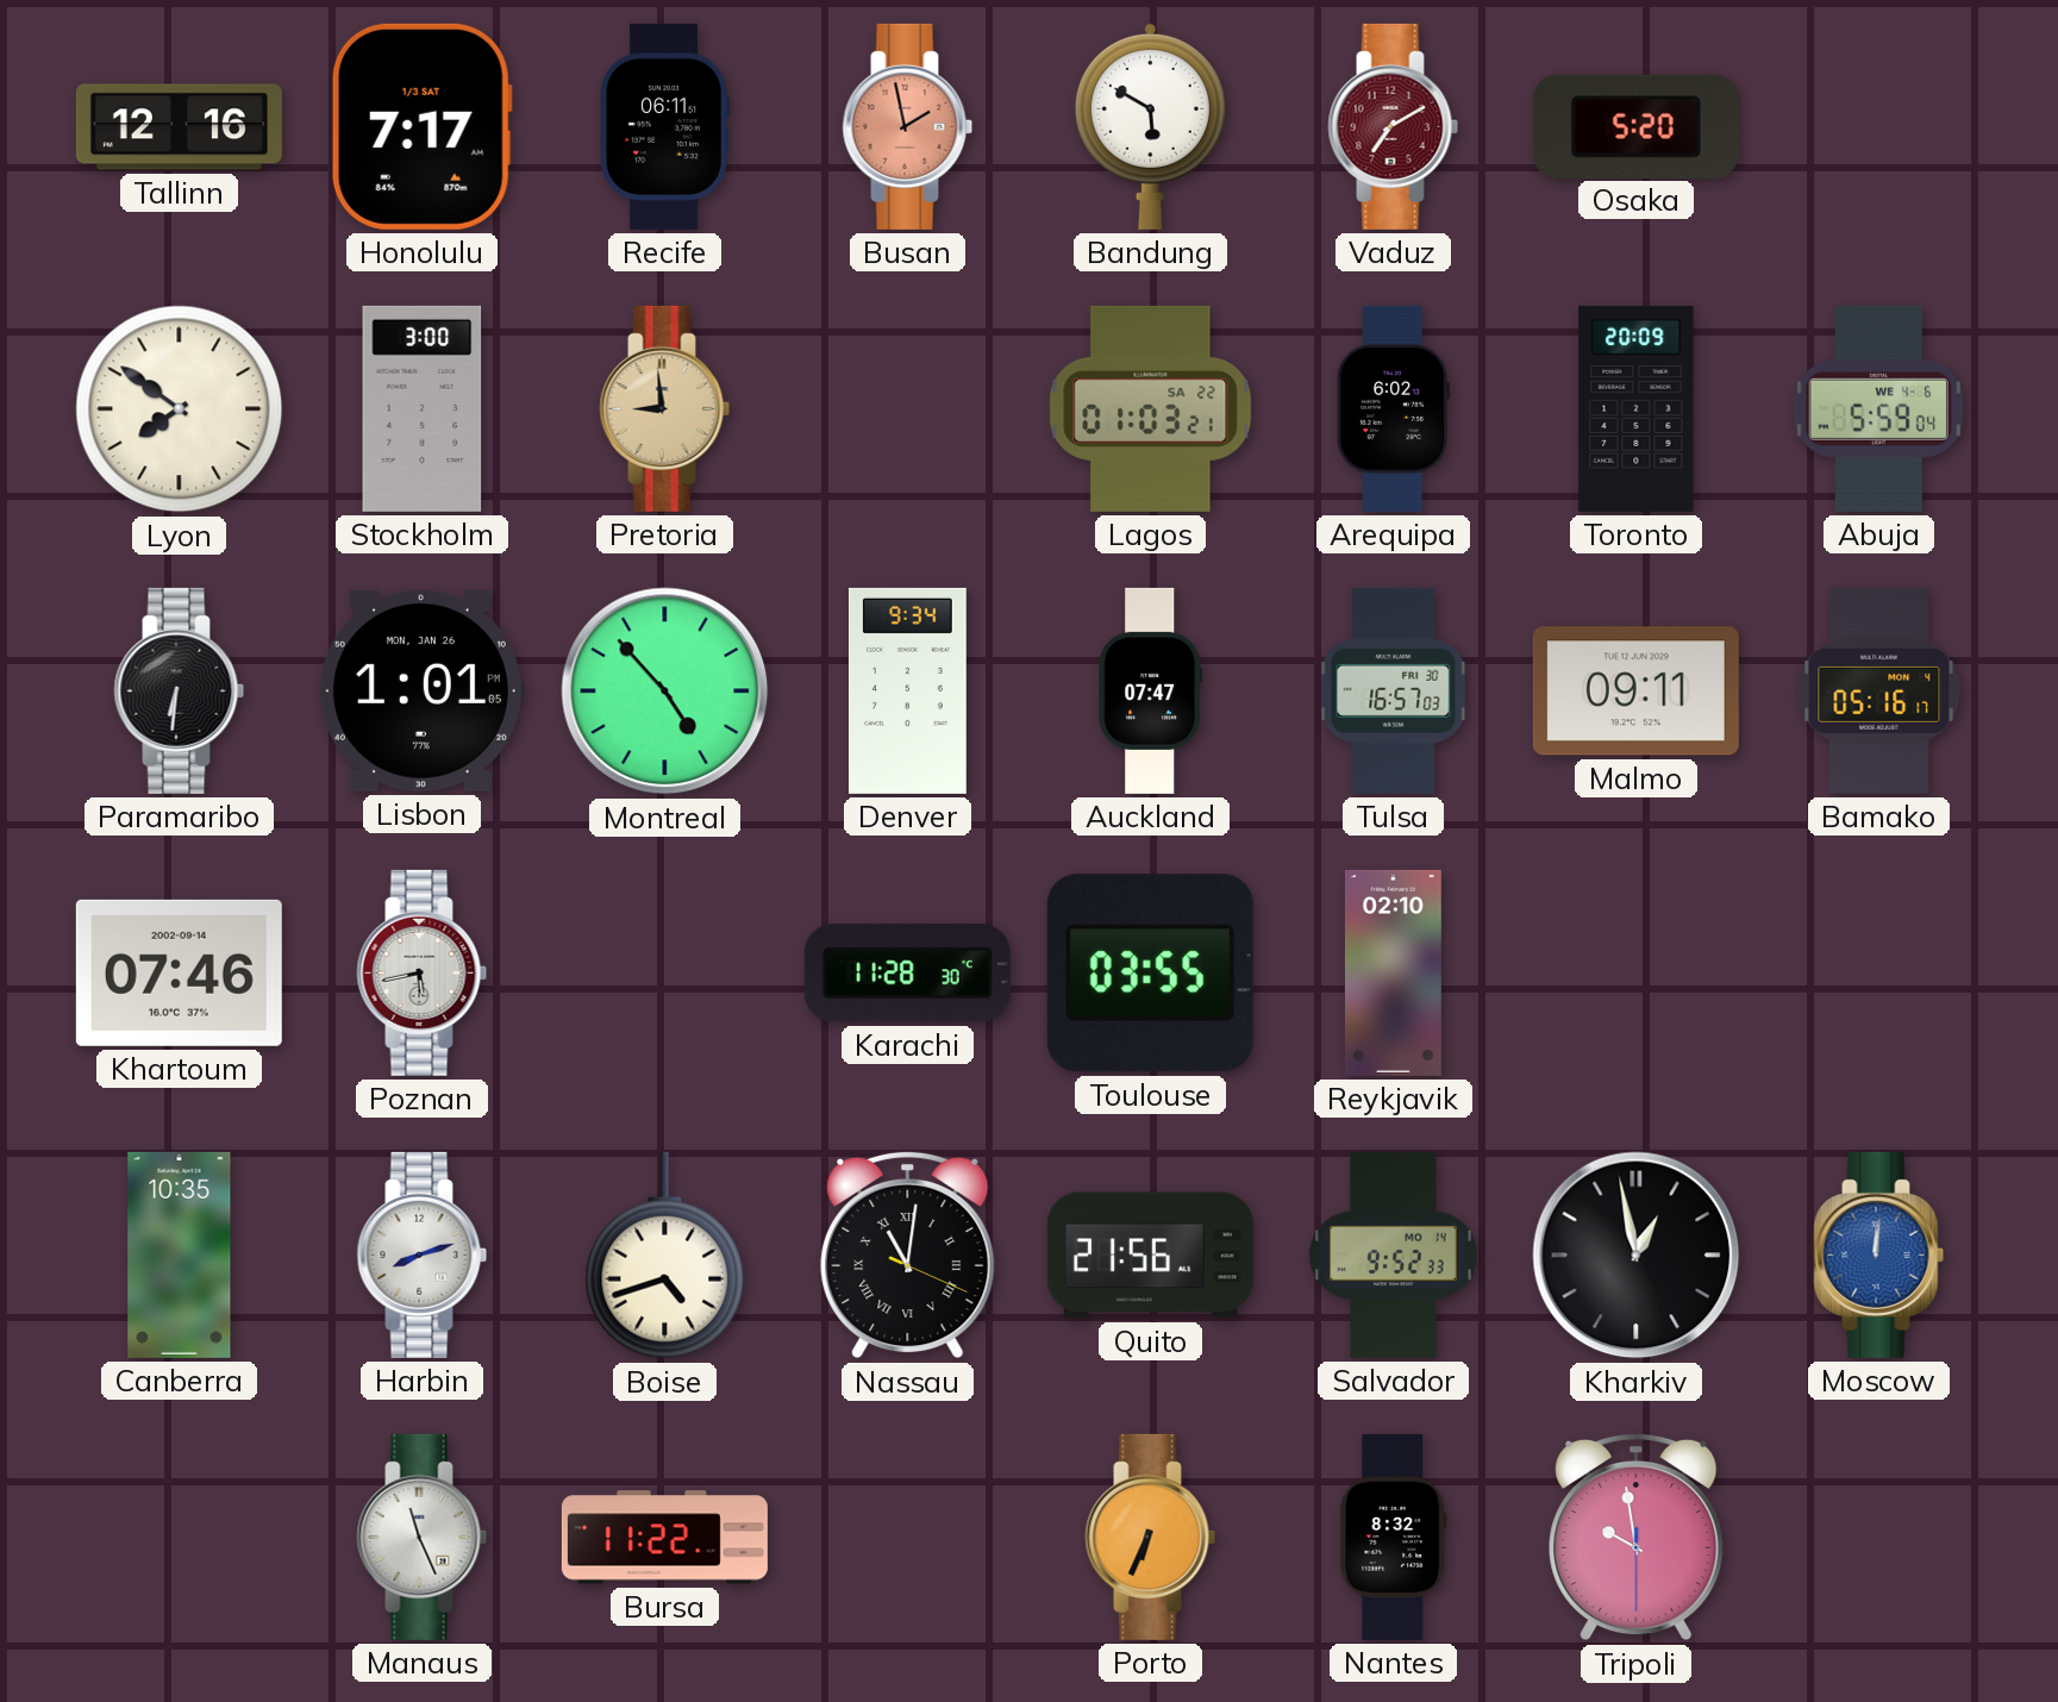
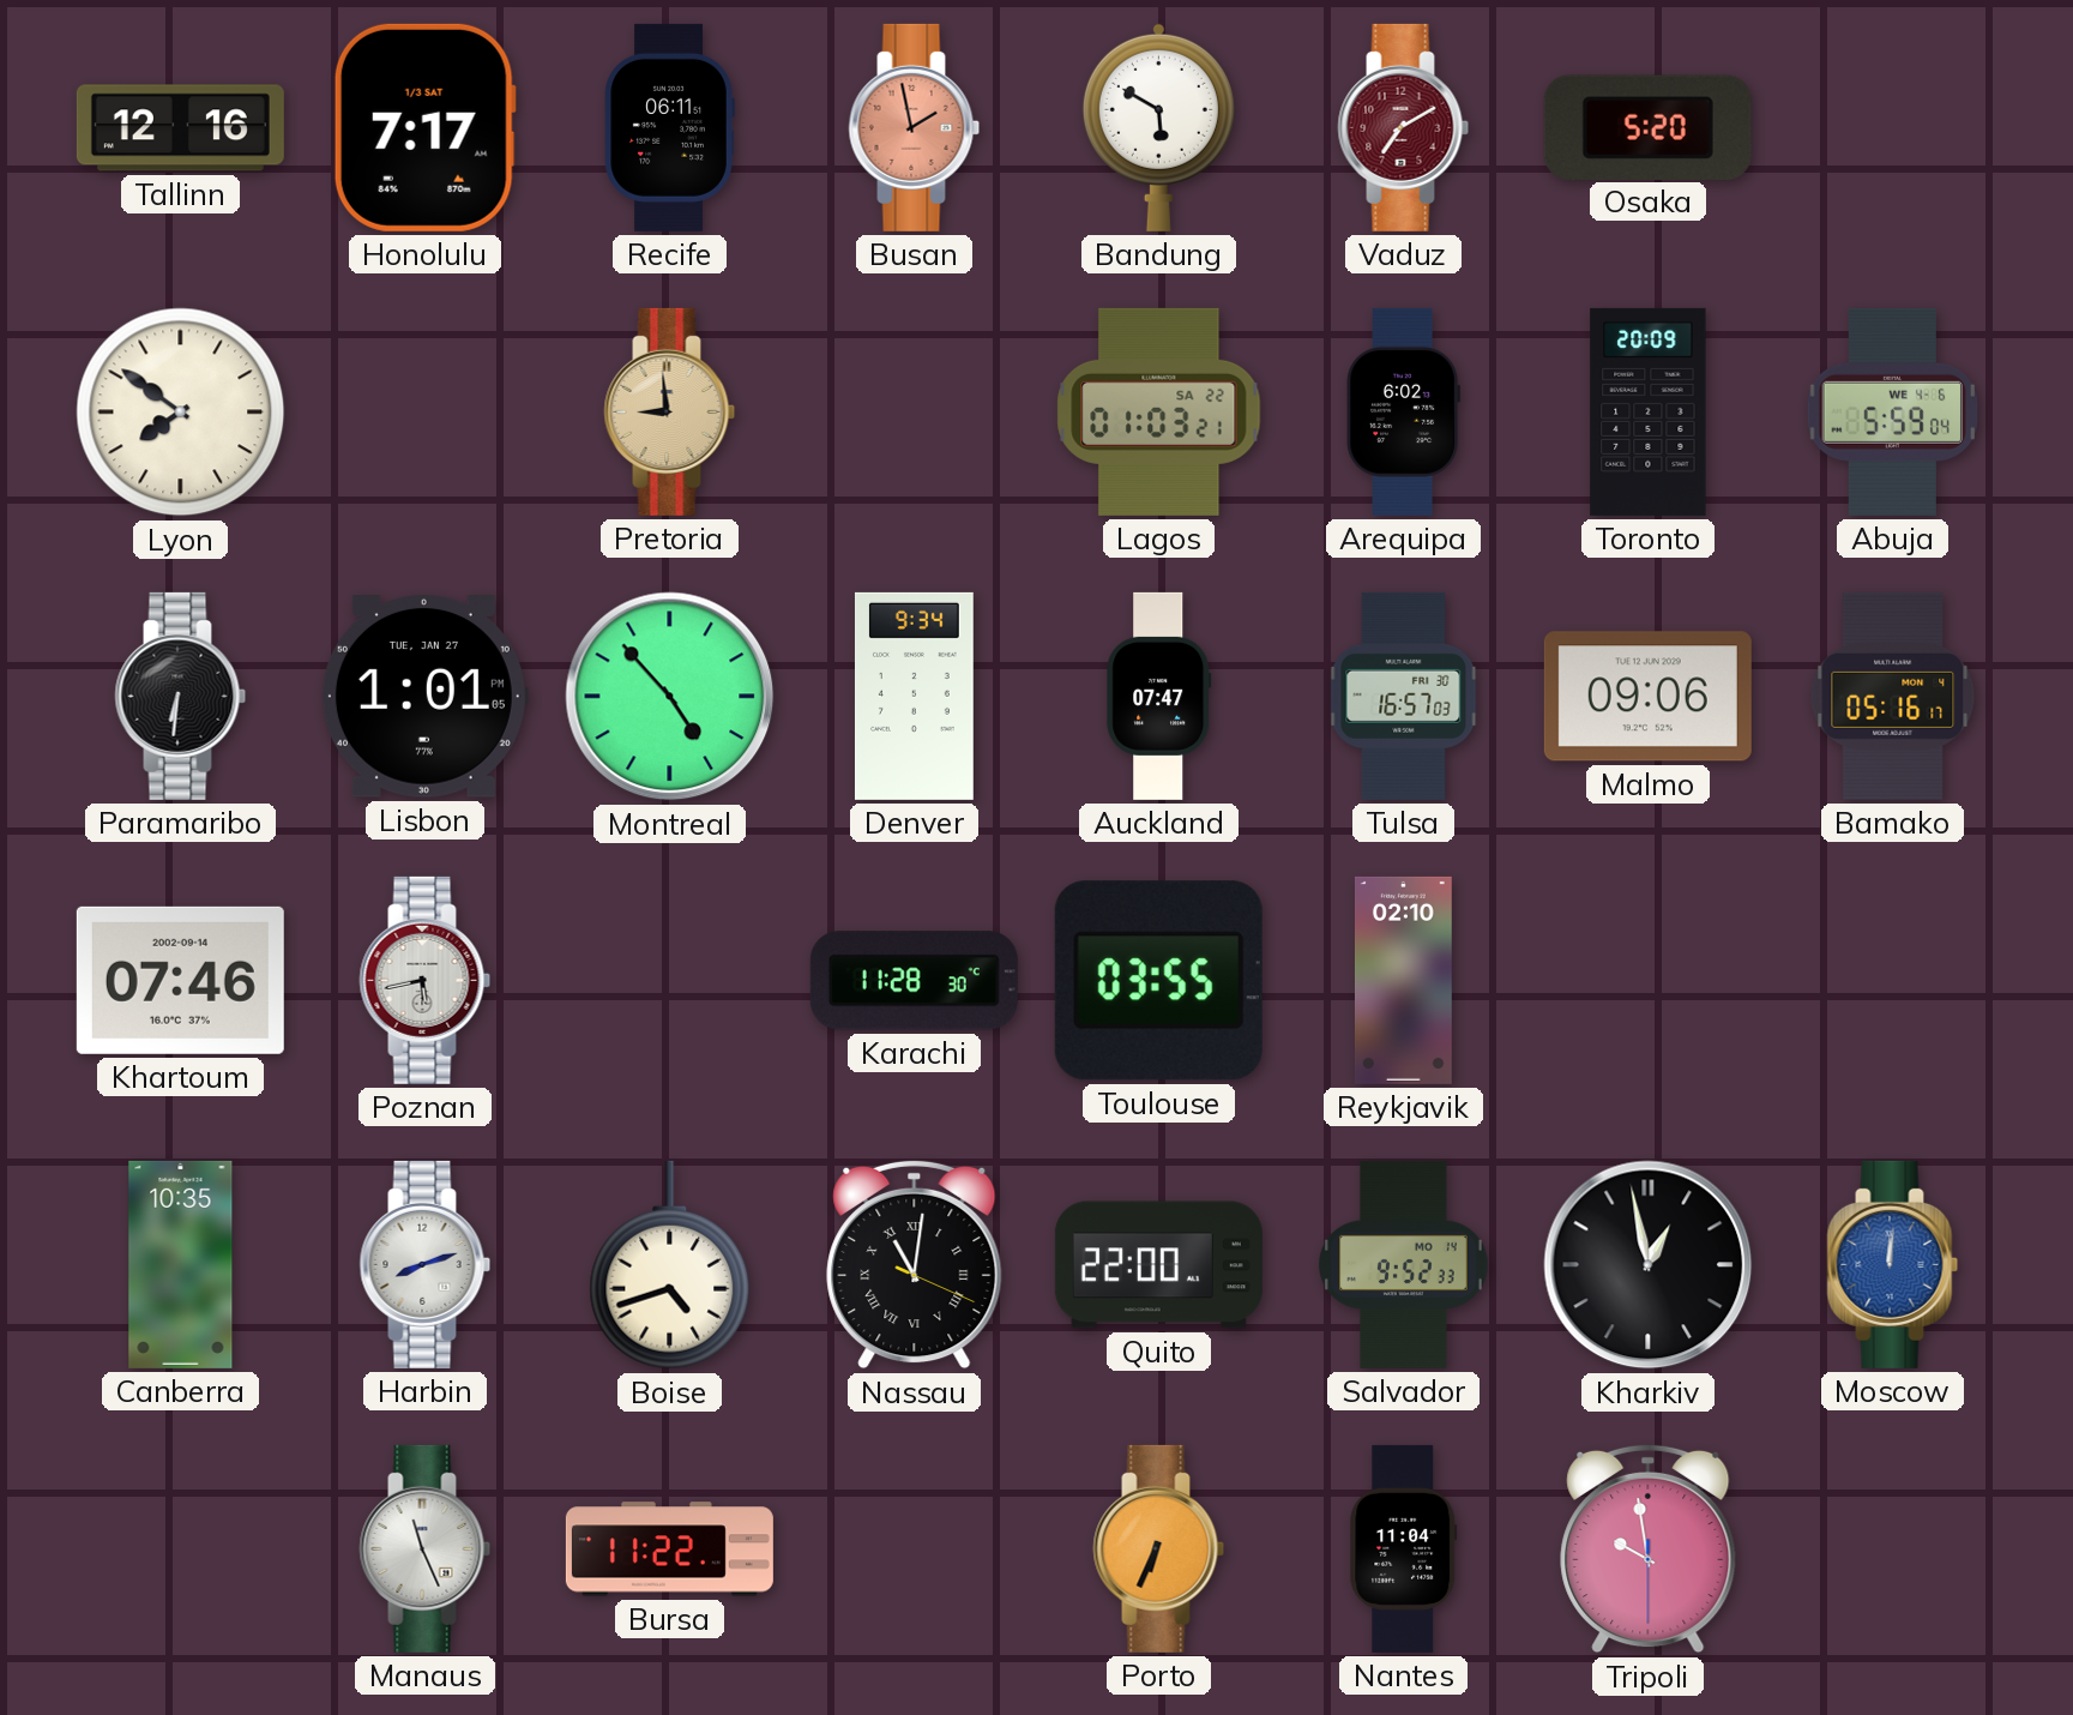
Stockholm: 3:00 -> none
Lisbon date: MON, JAN 26 -> TUE, JAN 27
Malmo: 09:11 -> 09:06
Quito: 21:56 -> 22:00
Nantes: 8:32 -> 11:04
